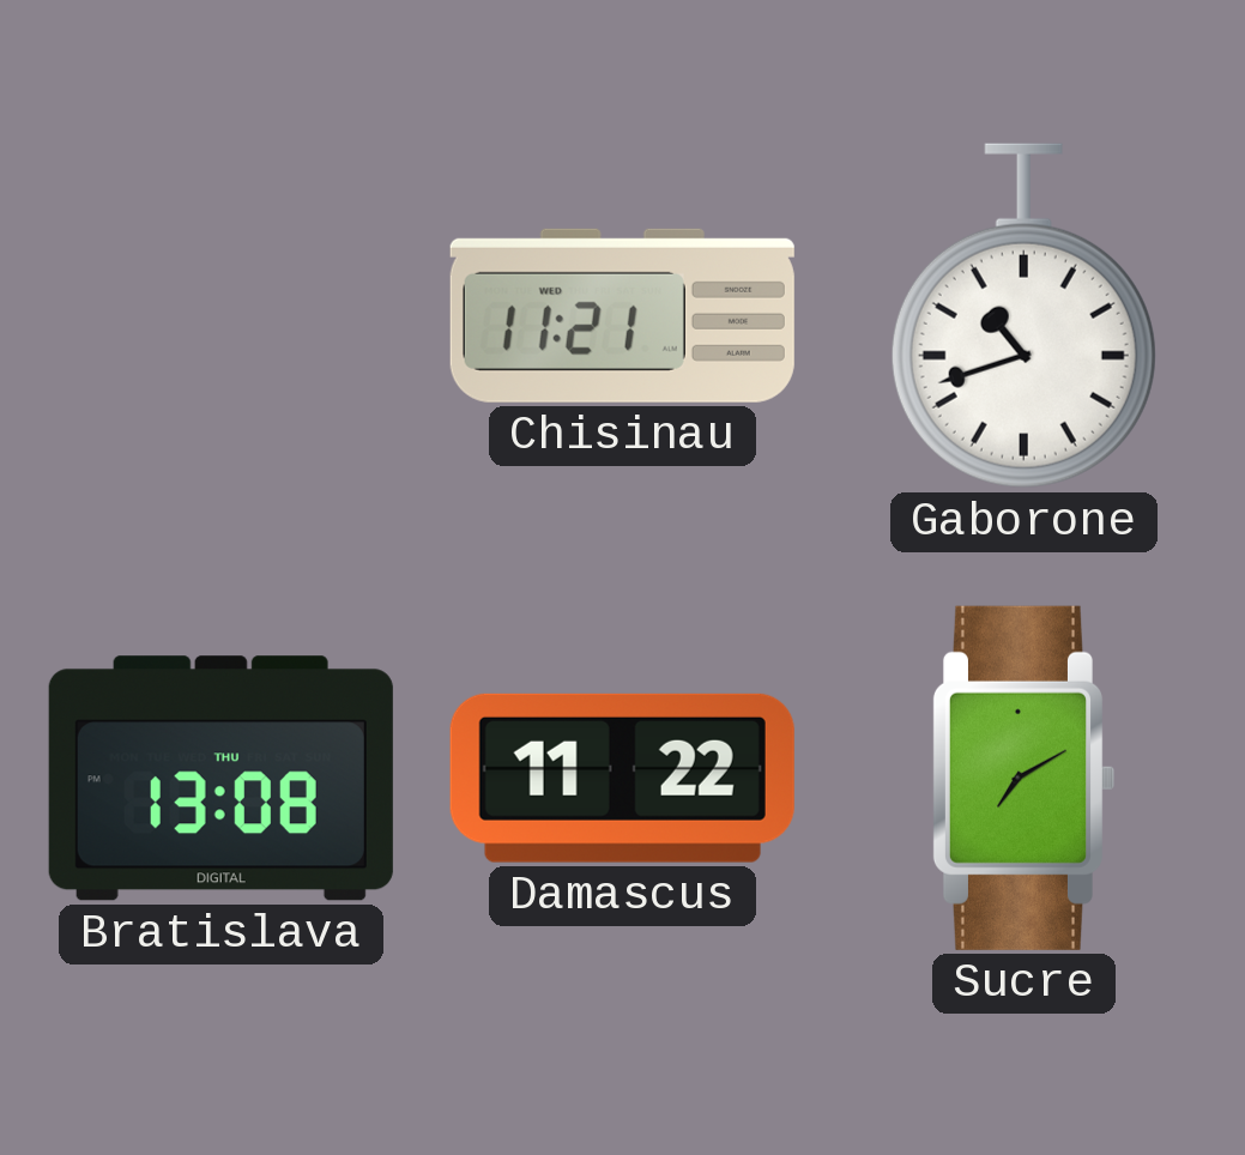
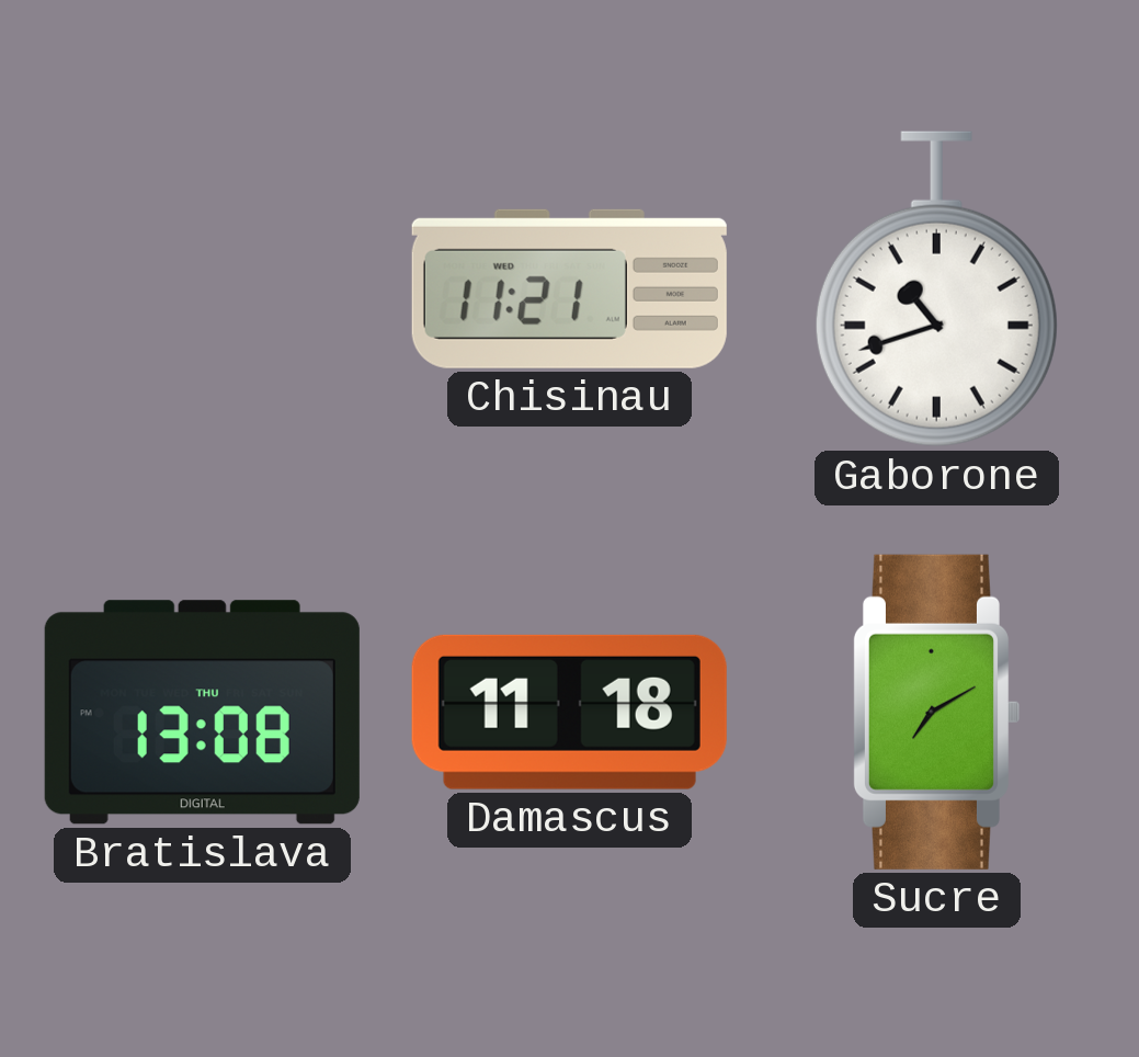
Damascus: 11:22 -> 11:18
